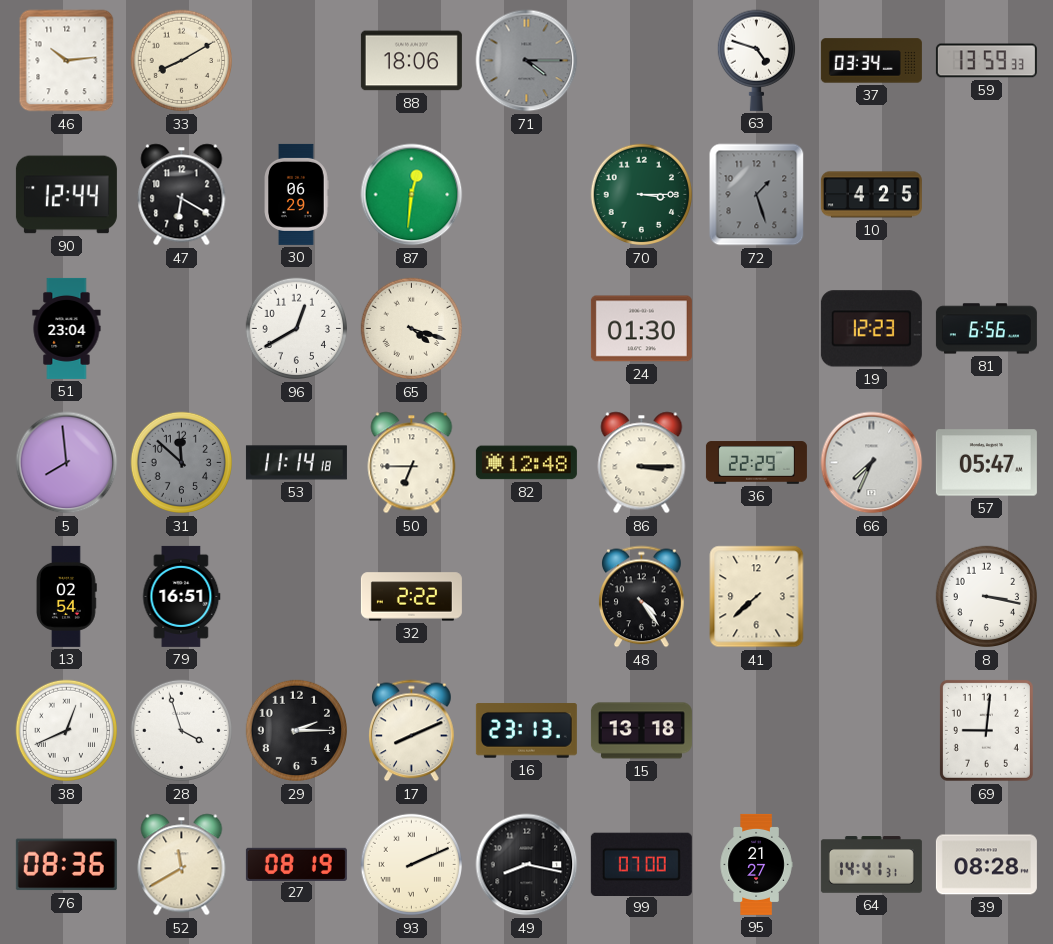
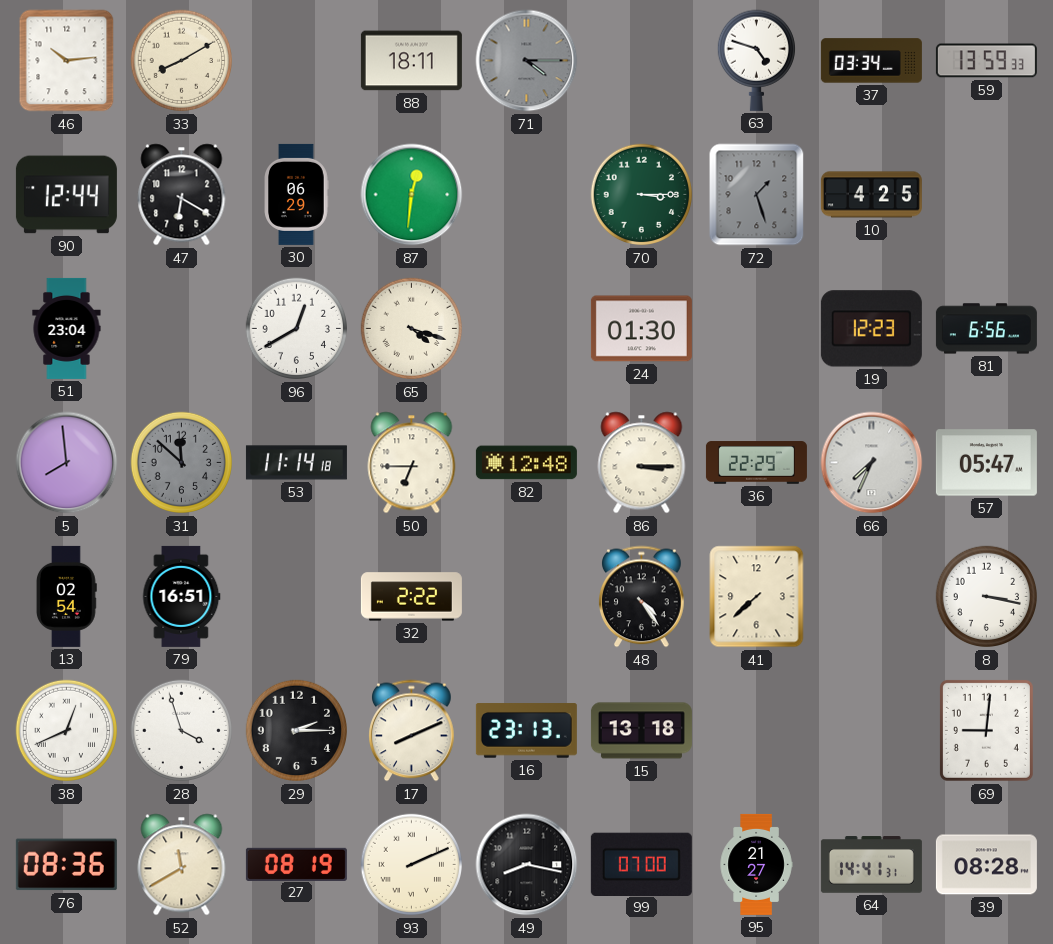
88: 18:06 -> 18:11
